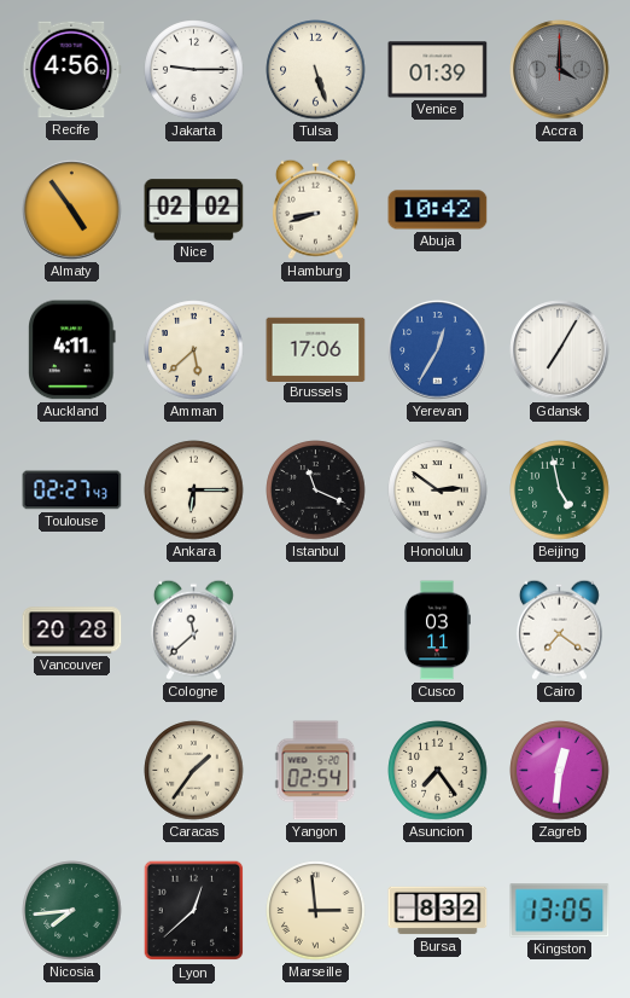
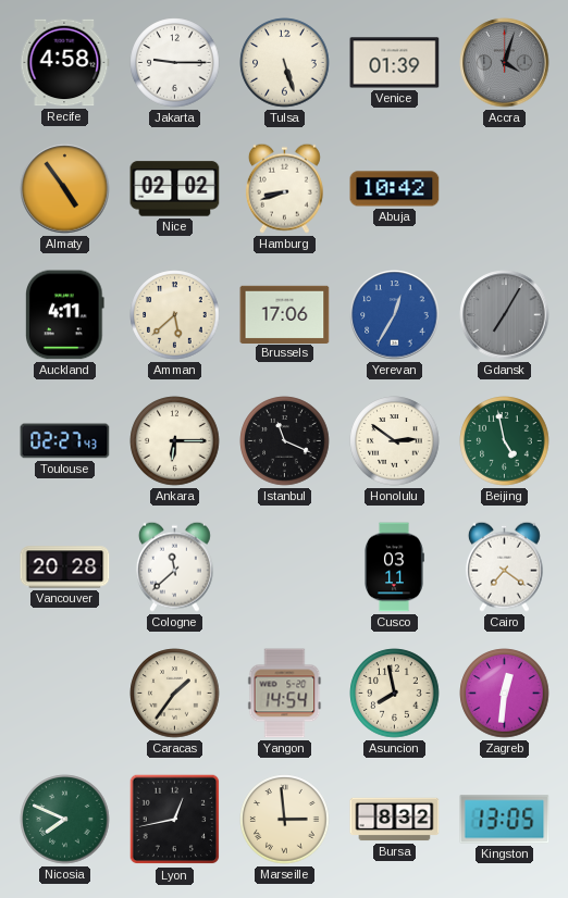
Recife: 4:56 -> 4:58
Accra: 4:00 -> 4:03
Gdansk dial: white -> grey
Yangon: 02:54 -> 14:54
Asuncion: 7:24 -> 7:58
Nicosia: 7:44 -> 7:49
Lyon: 12:38 -> 12:43
